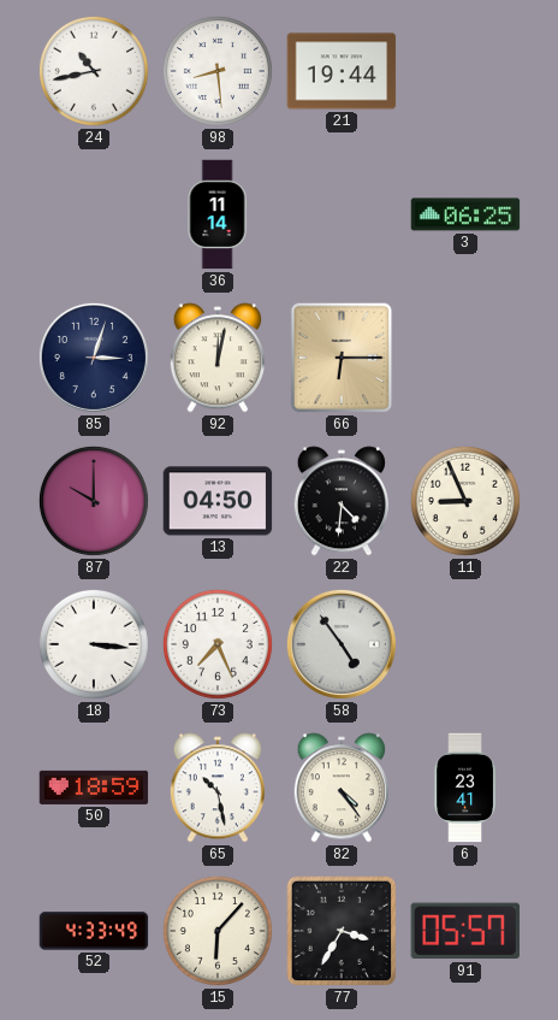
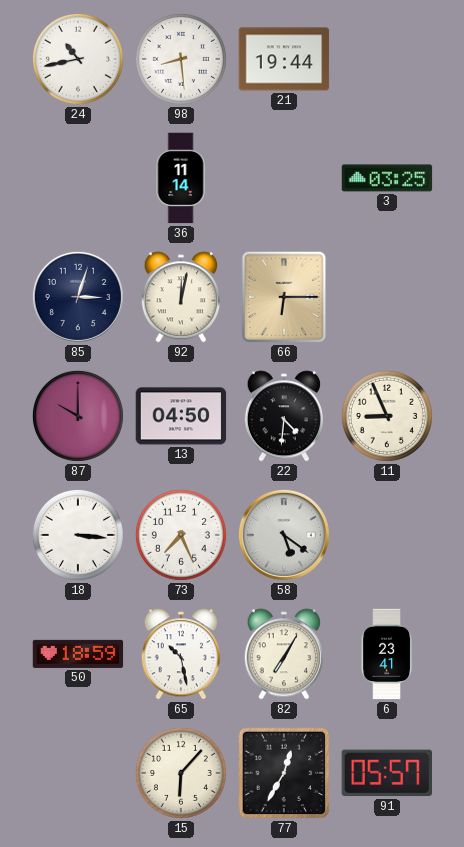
3: 06:25 -> 03:25
58: 4:54 -> 5:21
82: 4:24 -> 7:05
52: 4:33 -> none
77: 3:35 -> 12:35
